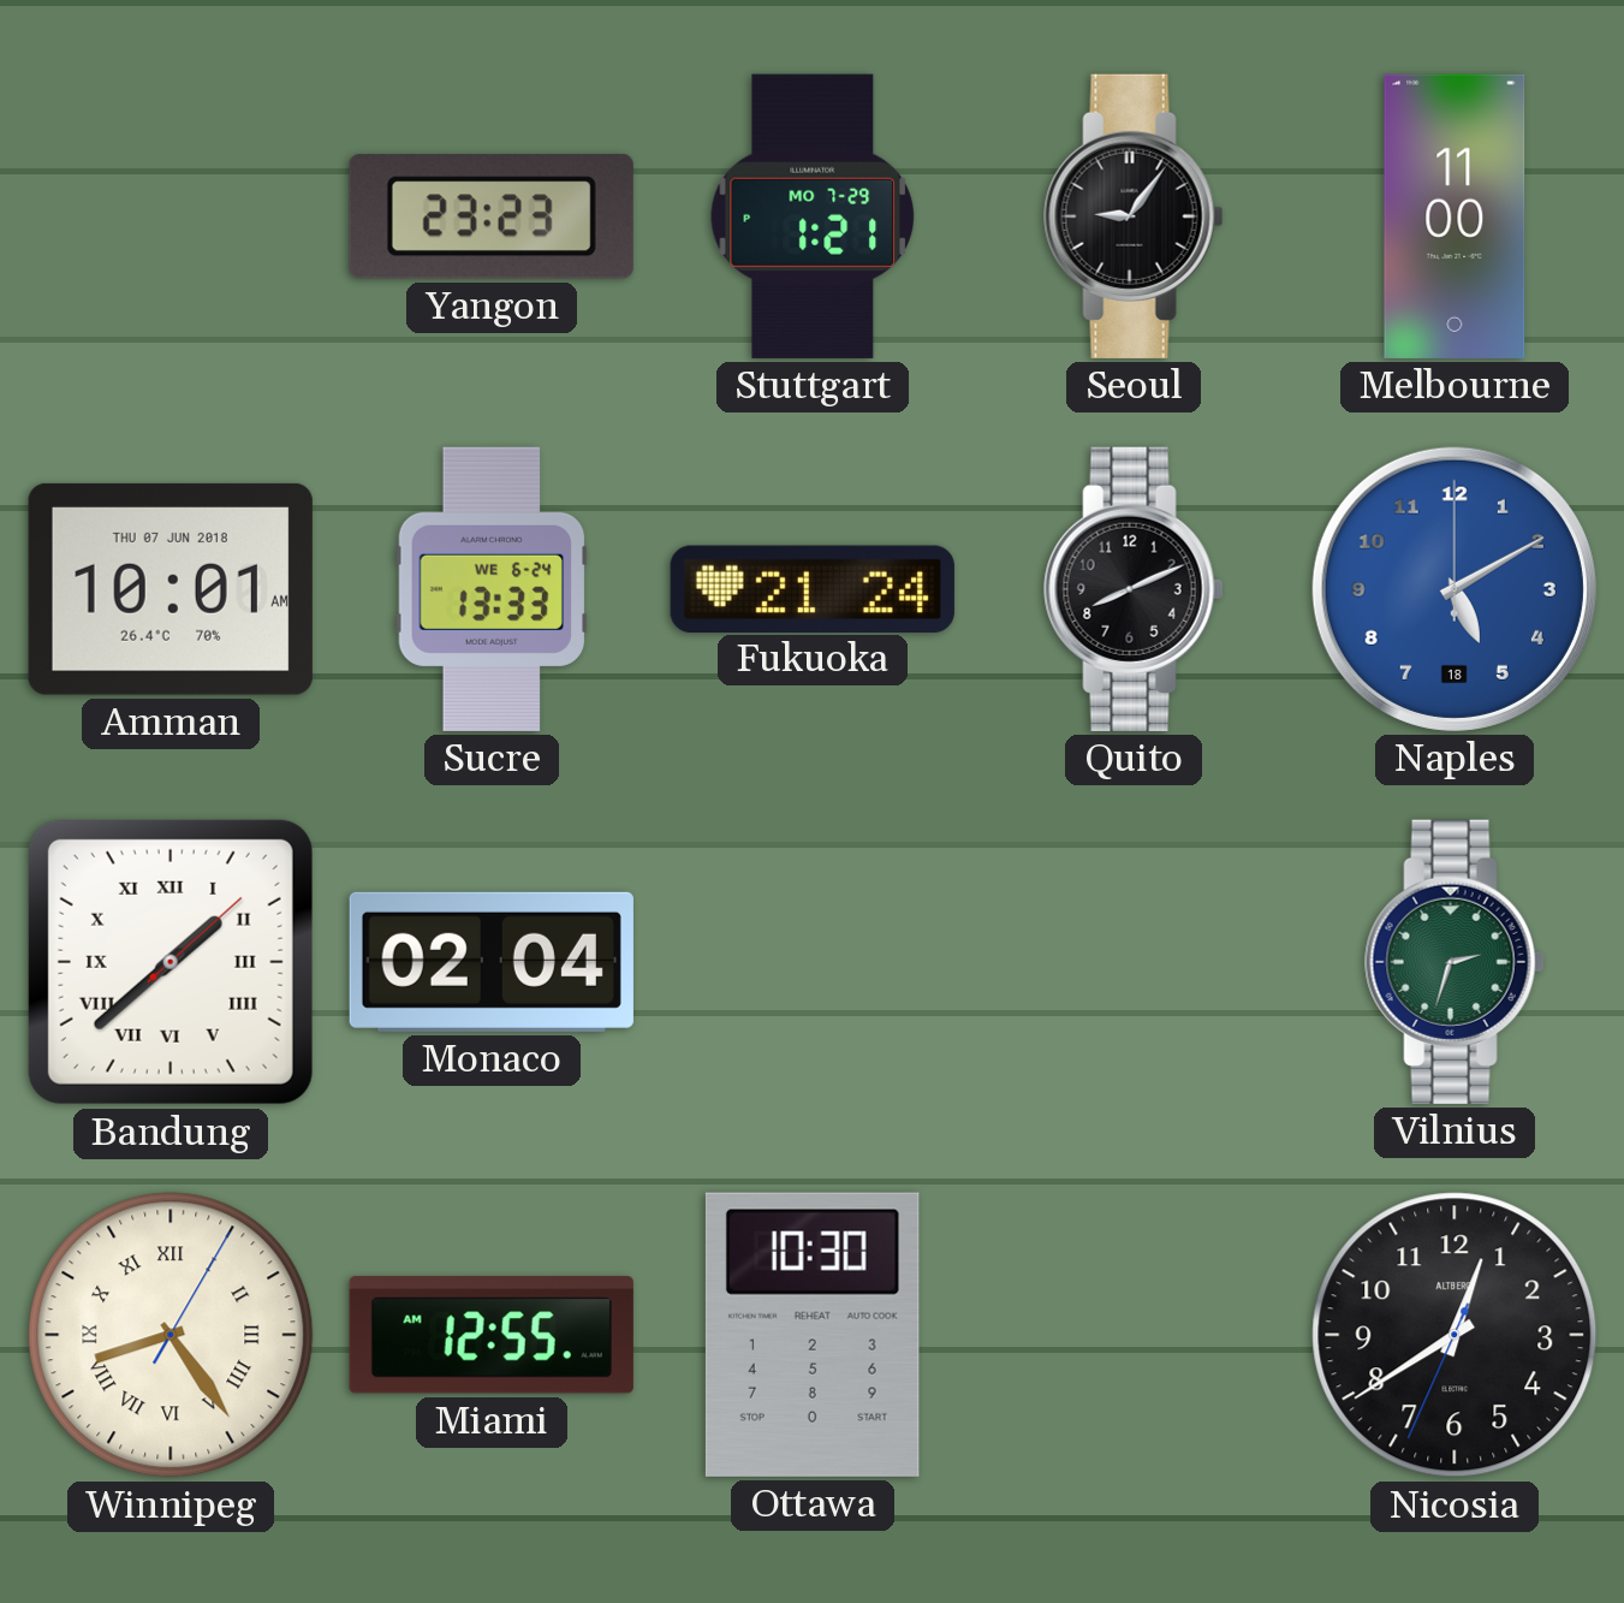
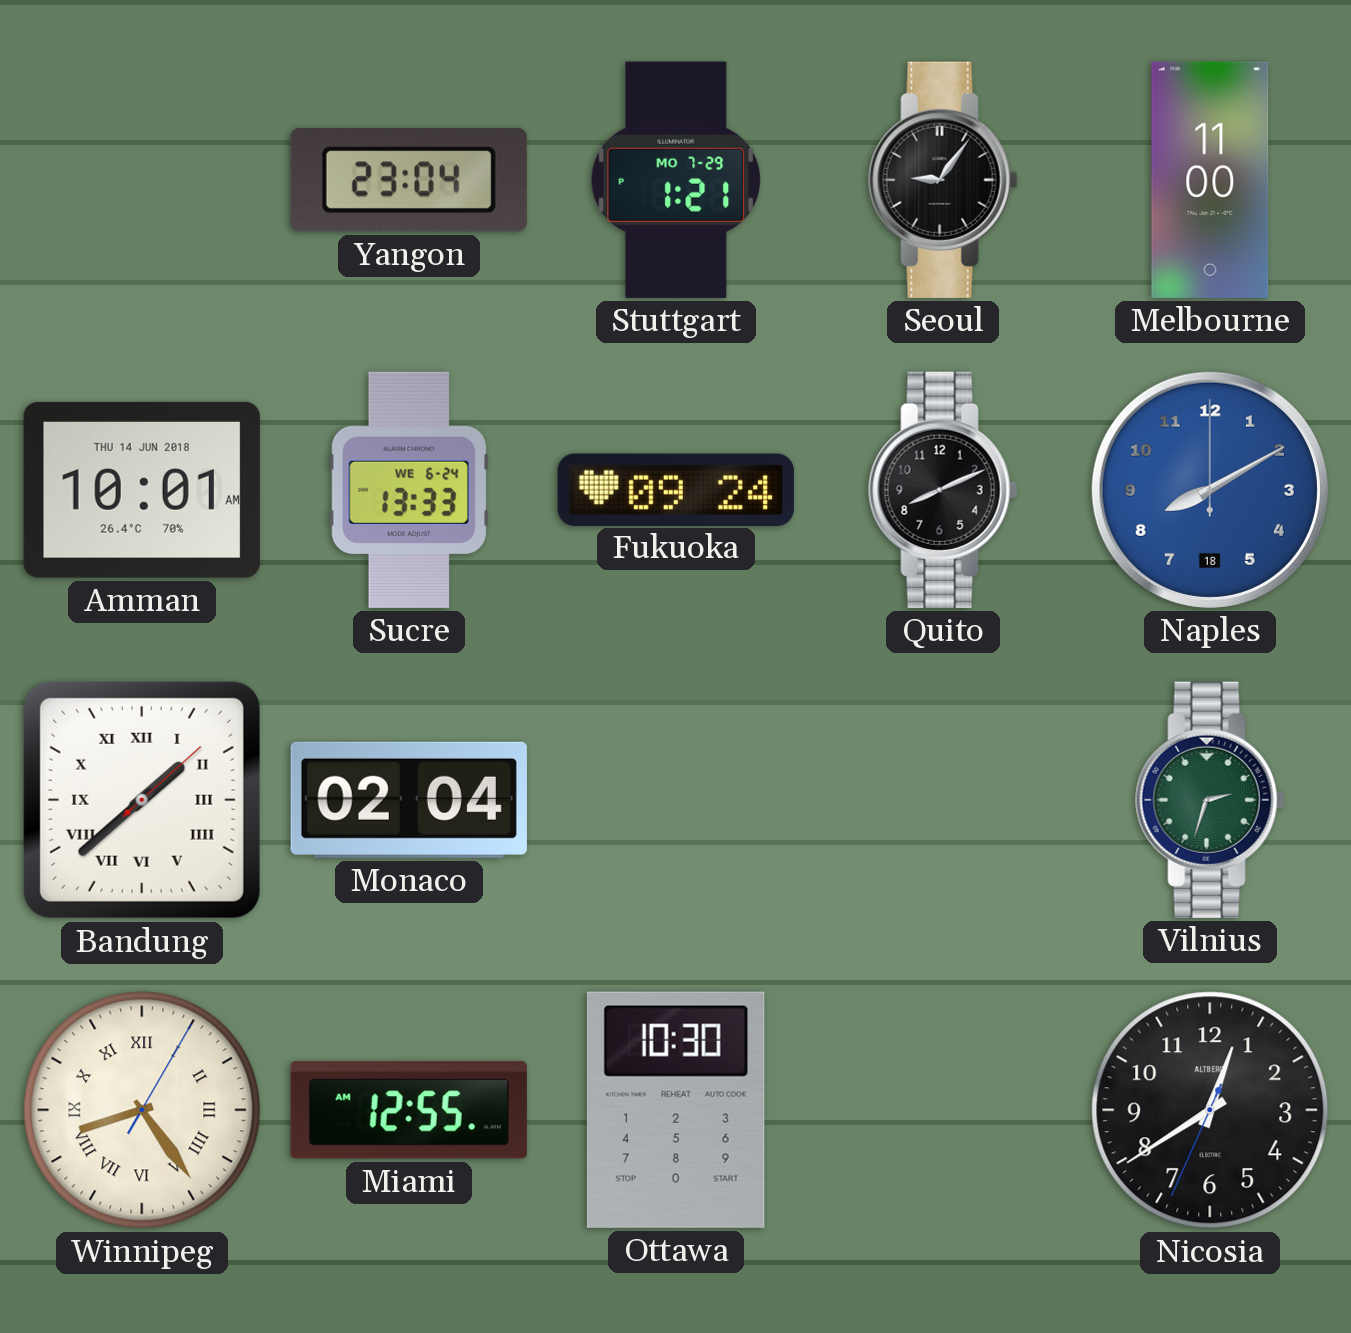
Yangon: 23:23 -> 23:04
Amman date: THU 07 JUN 2018 -> THU 14 JUN 2018
Fukuoka: 21:24 -> 09:24
Naples: 5:10 -> 8:10
